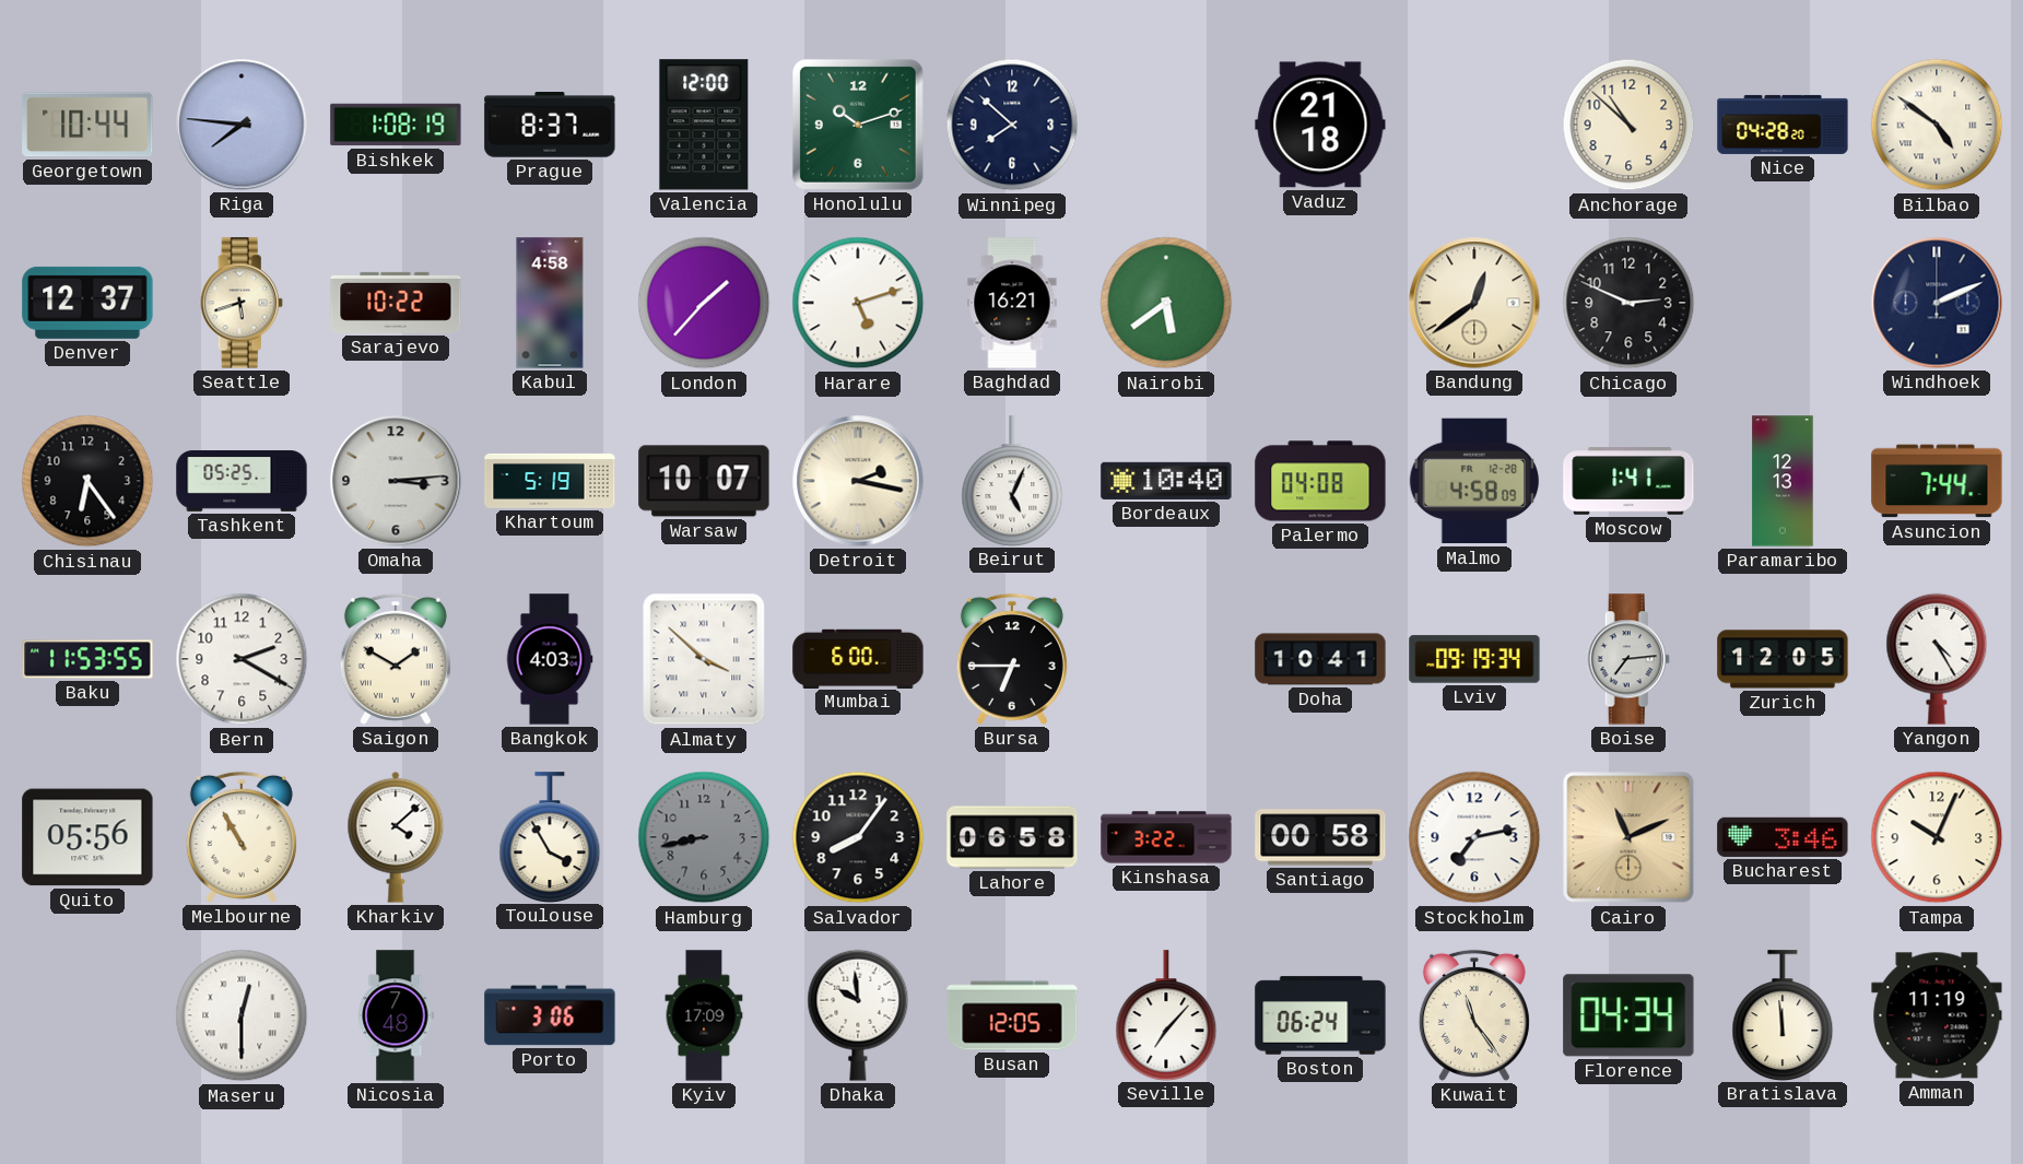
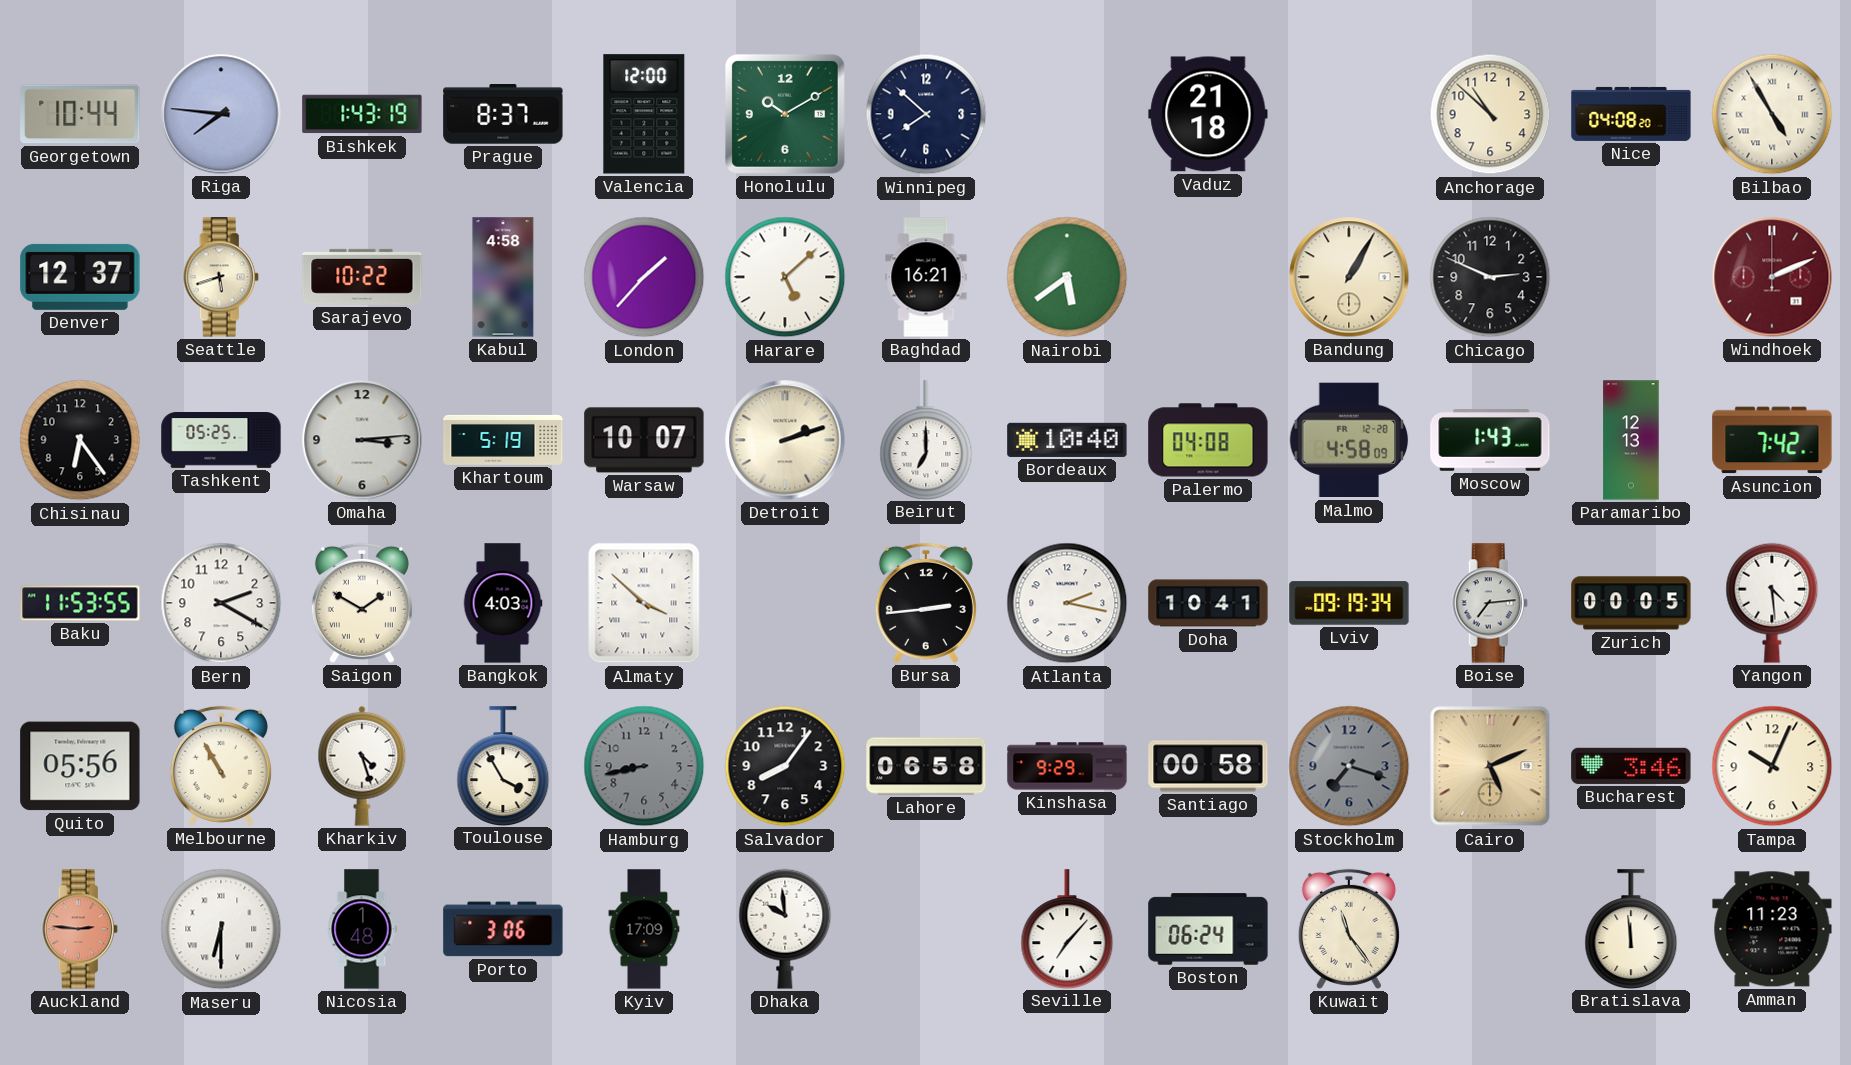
Bishkek: 1:08 -> 1:43
Honolulu: 10:12 -> 10:10
Nice: 04:28 -> 04:08
Bilbao: 4:51 -> 4:55
Harare: 5:12 -> 5:08
Bandung: 12:39 -> 1:05
Windhoek dial: navy -> burgundy
Detroit: 2:17 -> 2:12
Beirut: 5:04 -> 7:00
Moscow: 1:41 -> 1:43
Asuncion: 7:44 -> 7:42
Mumbai: 6:00 -> none
Bursa: 6:45 -> 2:44
Atlanta: none -> 2:17
Zurich: 12:05 -> 00:05
Yangon: 4:25 -> 4:29
Kharkiv: 4:08 -> 4:27
Kinshasa: 3:22 -> 9:29
Stockholm: 7:13 -> 7:18
Stockholm dial: white -> grey
Cairo: 11:11 -> 5:11
Auckland: none -> 2:46
Maseru: 12:30 -> 6:30
Nicosia: 7:48 -> 1:48
Busan: 12:05 -> none
Florence: 04:34 -> none
Amman: 11:19 -> 11:23
